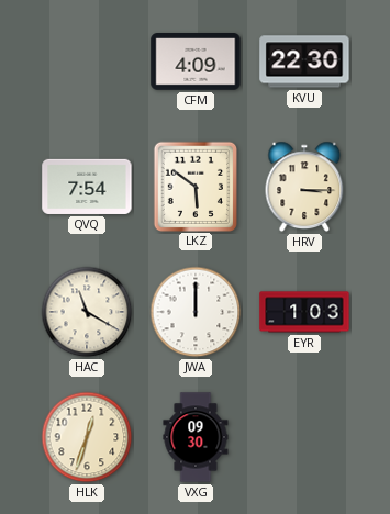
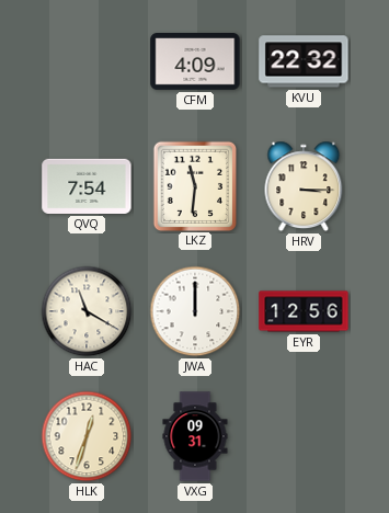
KVU: 22:30 -> 22:32
LKZ: 5:51 -> 11:31
EYR: 1:03 -> 12:56
VXG: 09:30 -> 09:31
